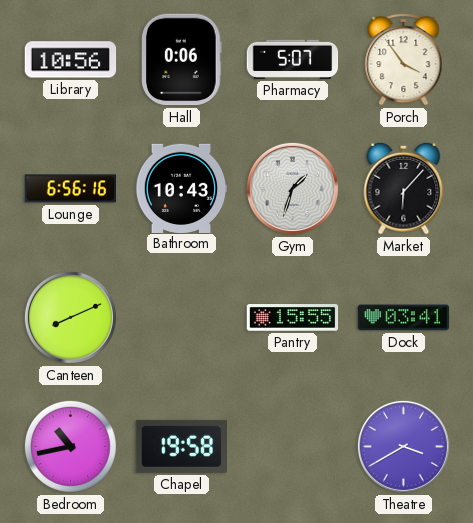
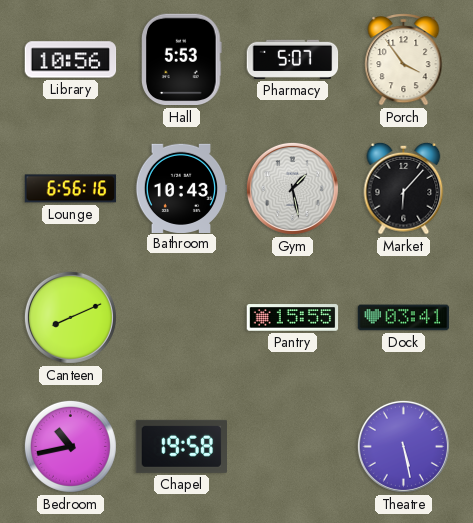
Hall: 0:06 -> 5:53
Gym: 1:33 -> 1:28
Theatre: 3:40 -> 5:28
